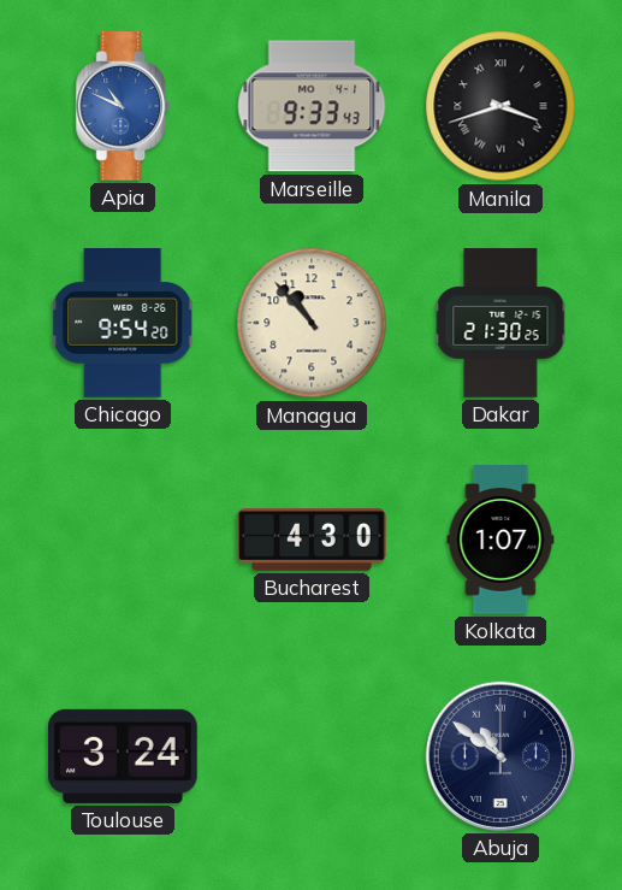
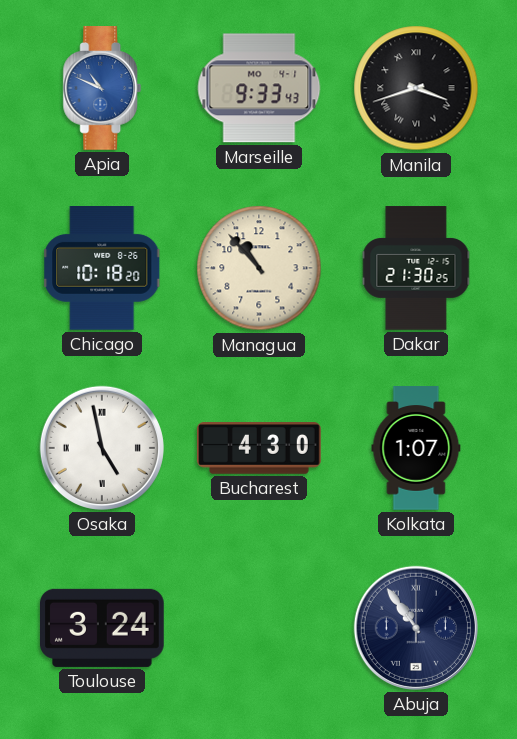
Chicago: 9:54 -> 10:18
Osaka: none -> 4:58
Abuja: 10:51 -> 10:54
